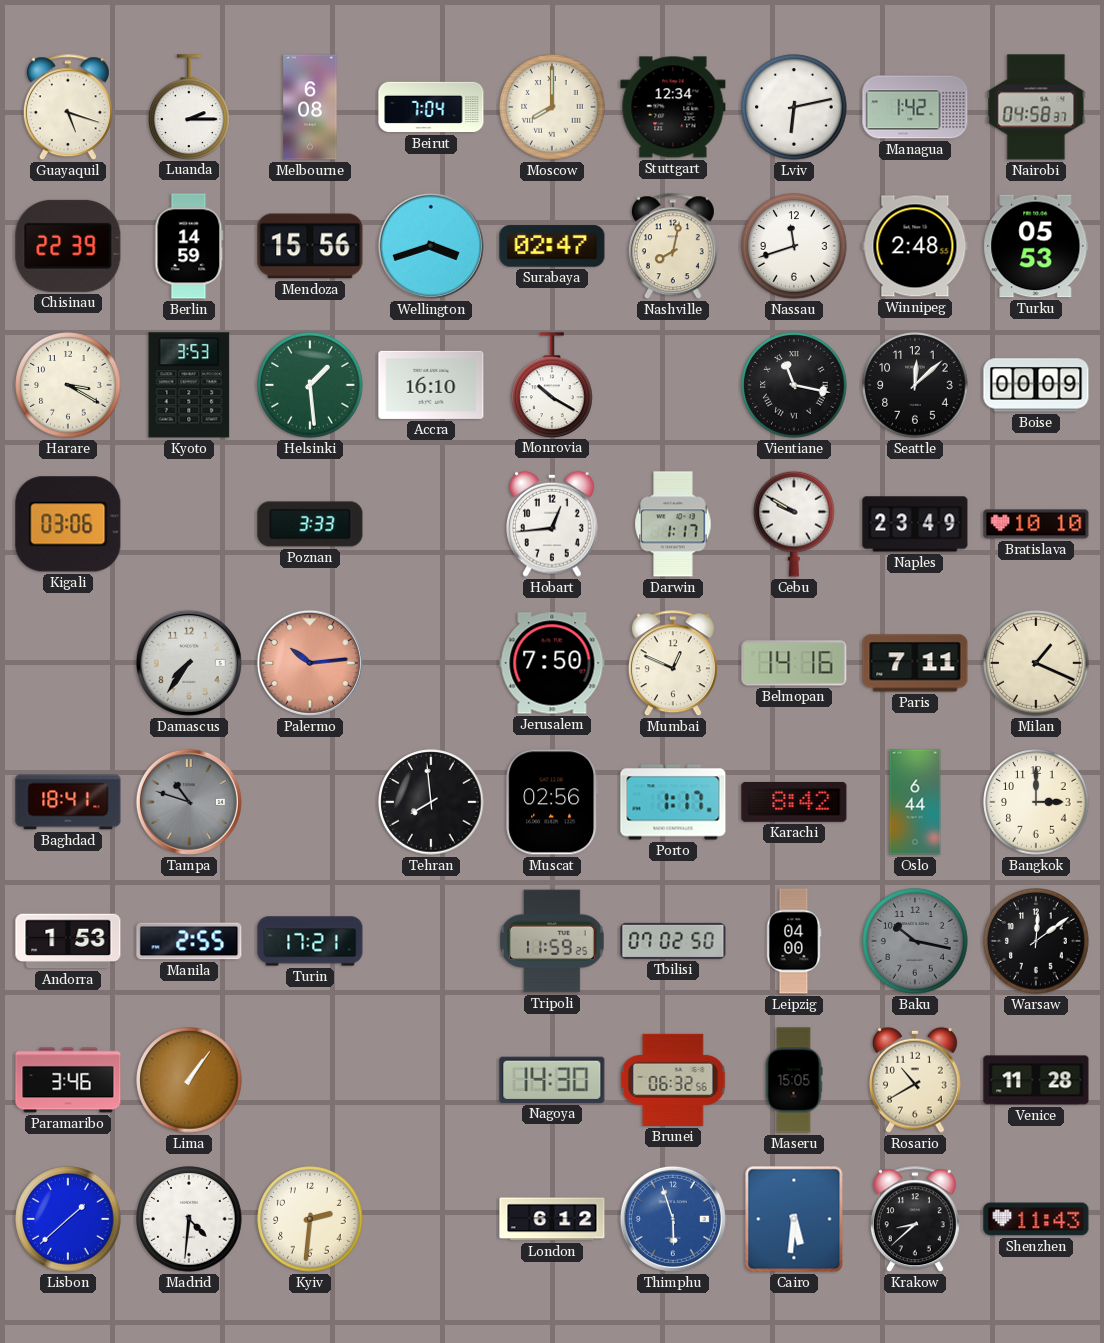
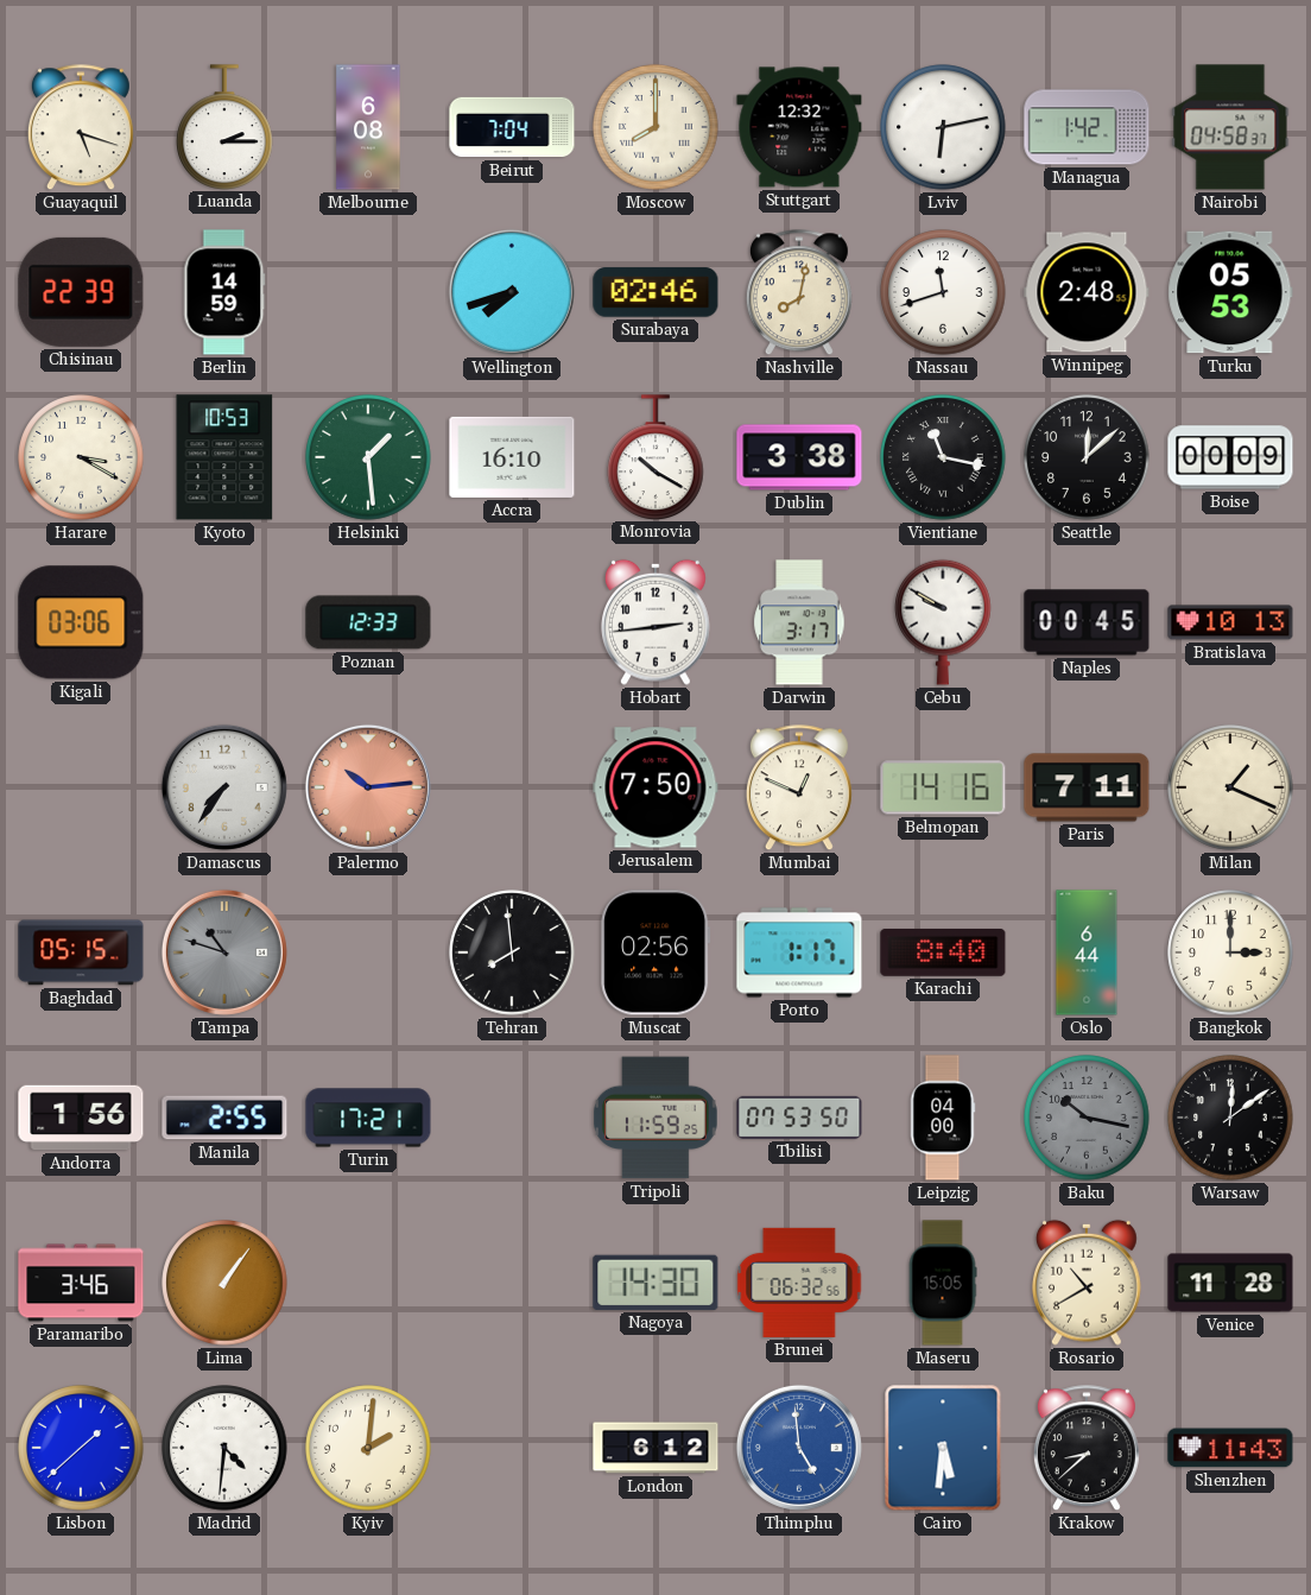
Stuttgart: 12:34 -> 12:32
Mendoza: 15:56 -> none
Wellington: 3:42 -> 7:42
Surabaya: 02:47 -> 02:46
Kyoto: 3:53 -> 10:53
Dublin: none -> 3:38
Poznan: 3:33 -> 12:33
Hobart: 12:44 -> 2:44
Darwin: 1:17 -> 3:17
Naples: 23:49 -> 00:45
Bratislava: 10:10 -> 10:13
Baghdad: 18:41 -> 05:15
Karachi: 8:42 -> 8:40
Andorra: 1:53 -> 1:56
Tbilisi: 07:02 -> 07:53
Kyiv: 2:31 -> 2:01
Thimphu: 5:57 -> 4:59
